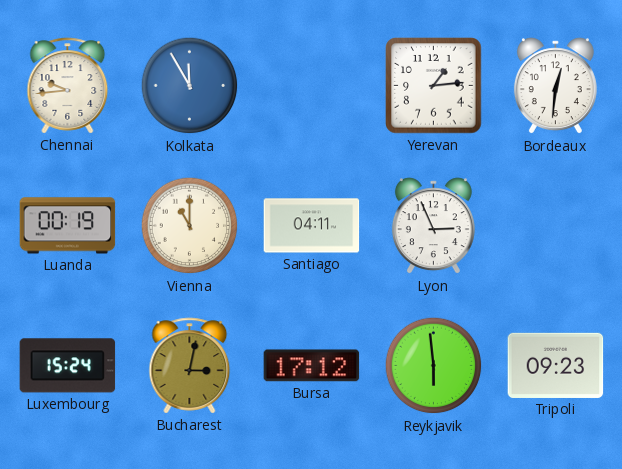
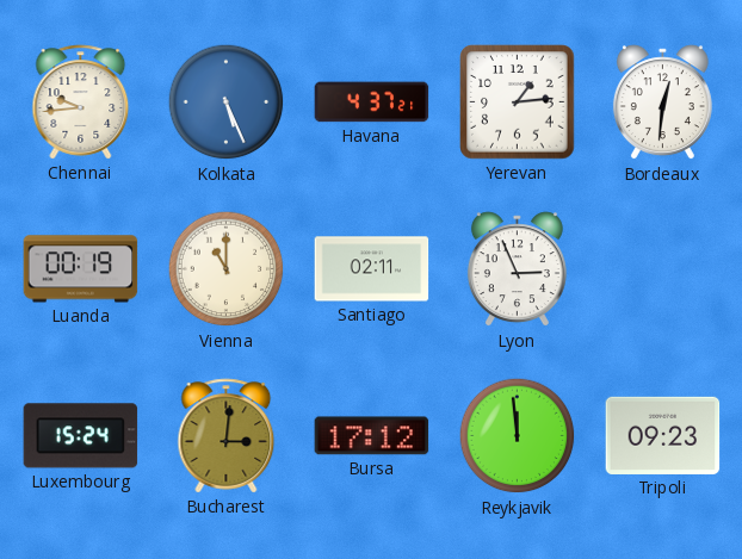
Kolkata: 11:55 -> 5:26
Havana: none -> 4:37
Santiago: 04:11 -> 02:11
Bucharest: 3:02 -> 3:01
Reykjavik: 5:59 -> 11:59
